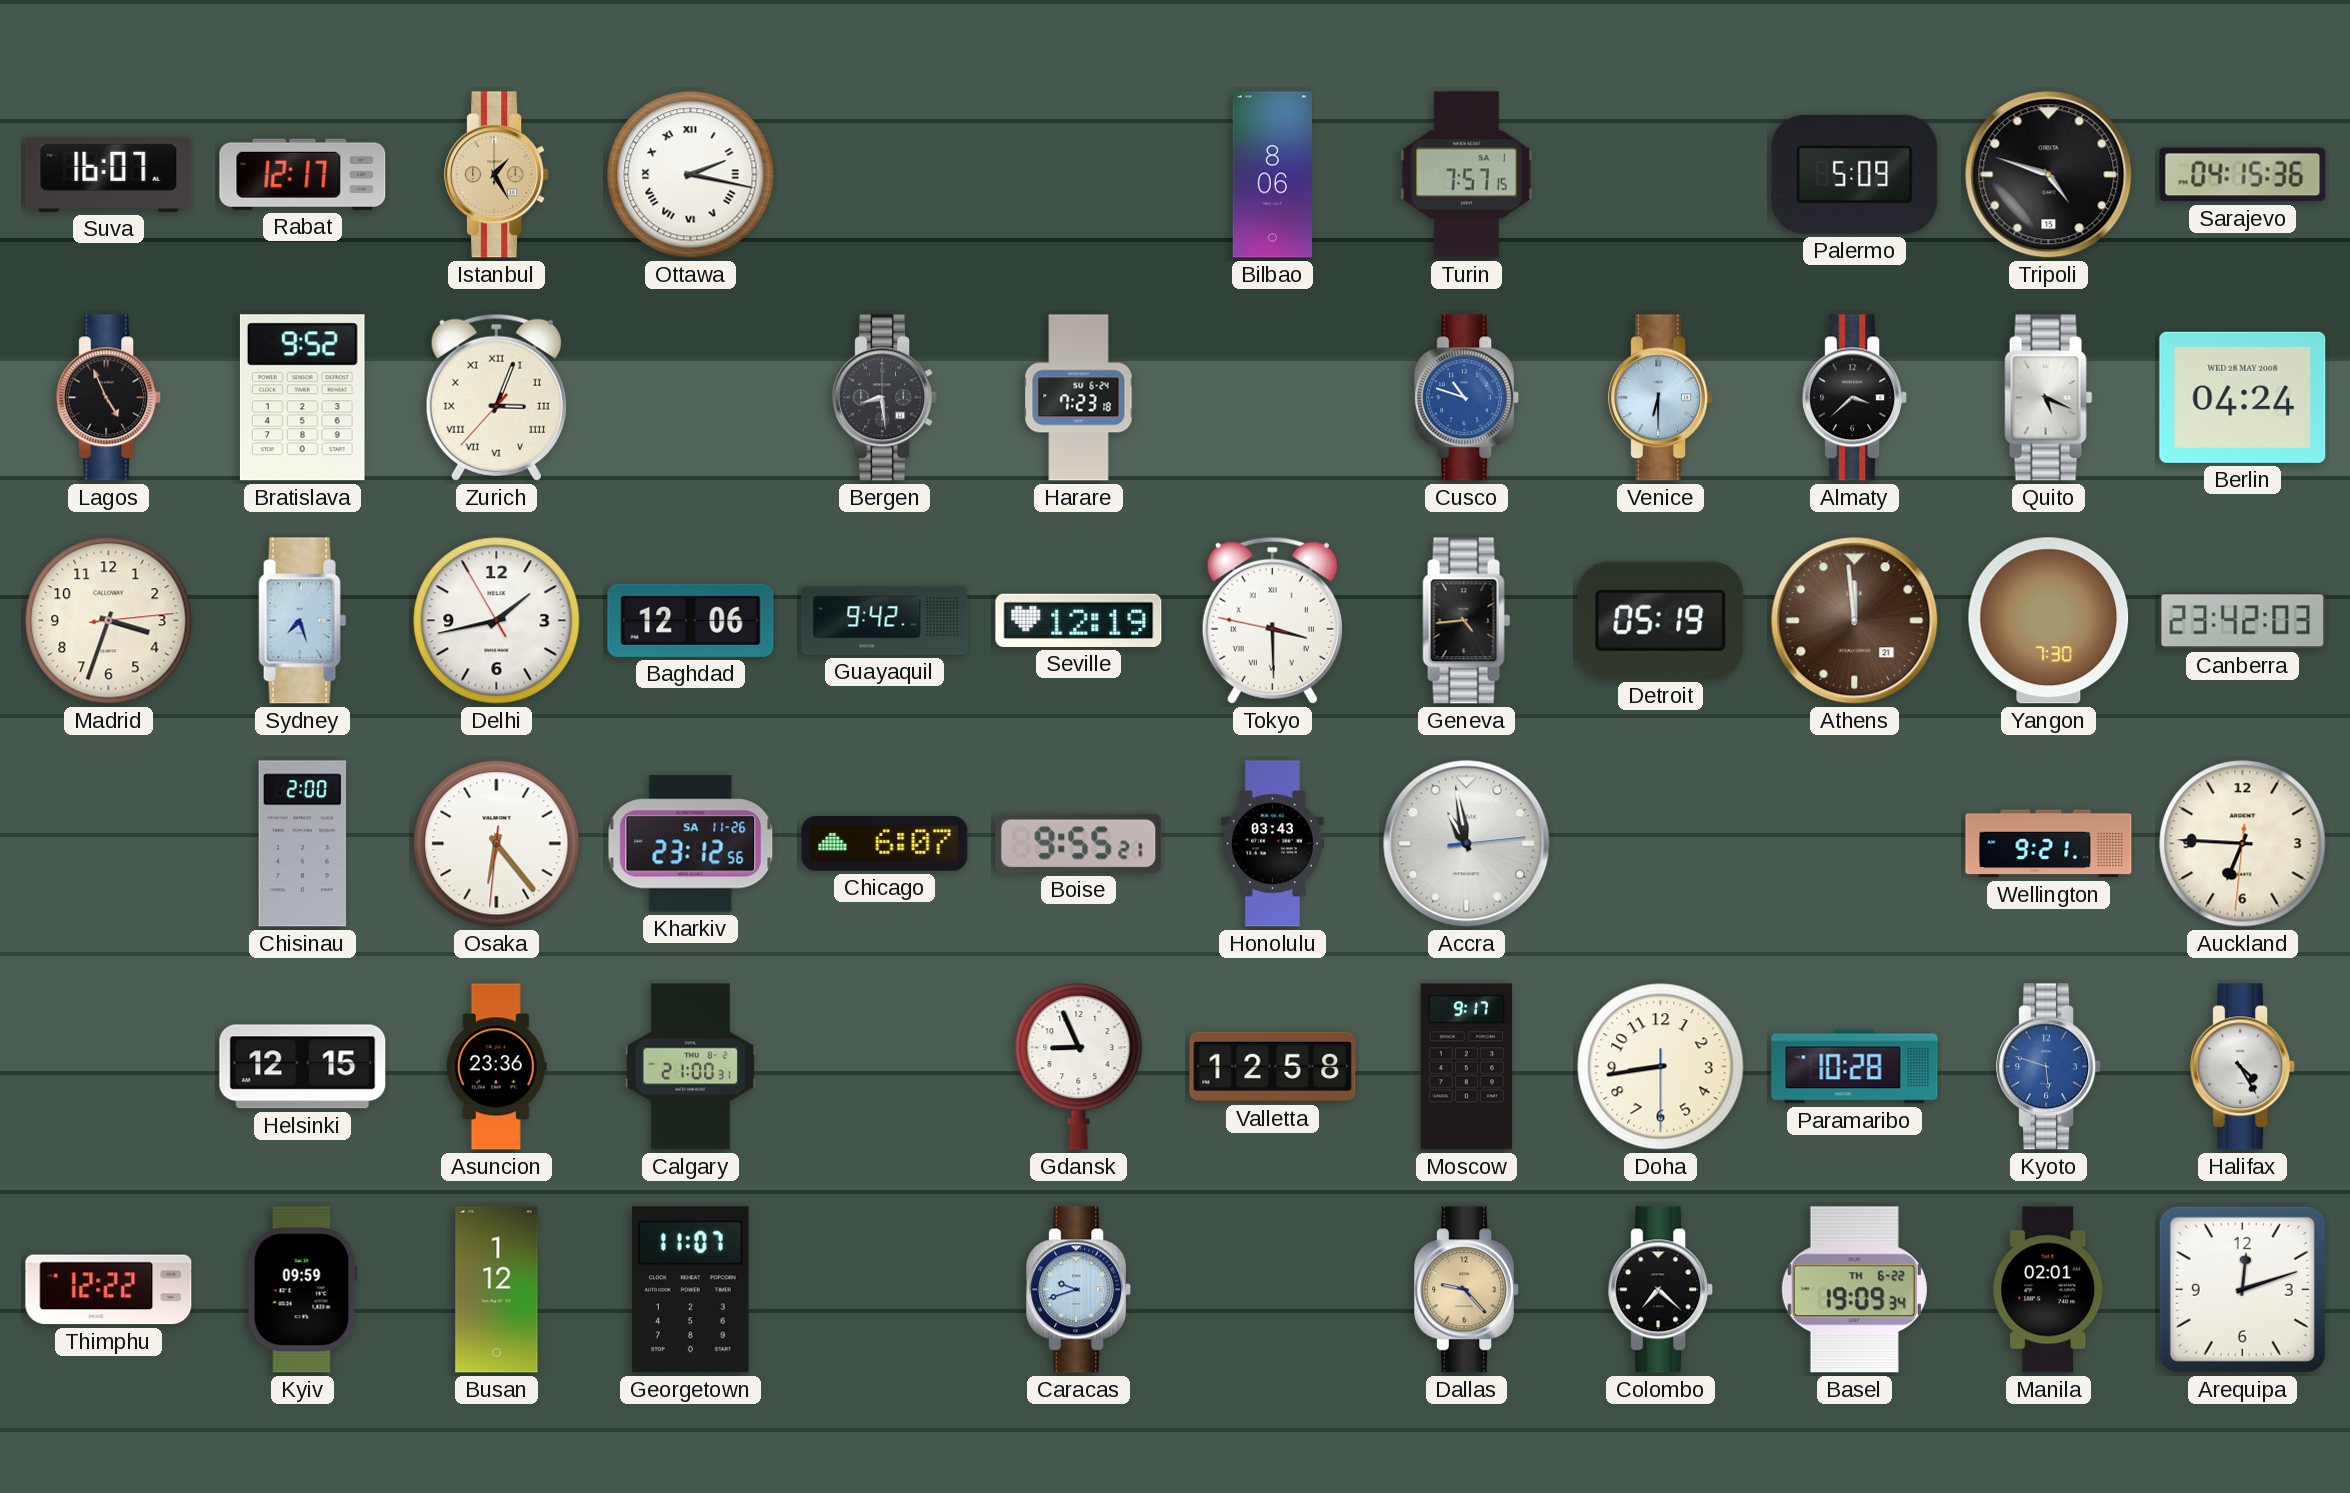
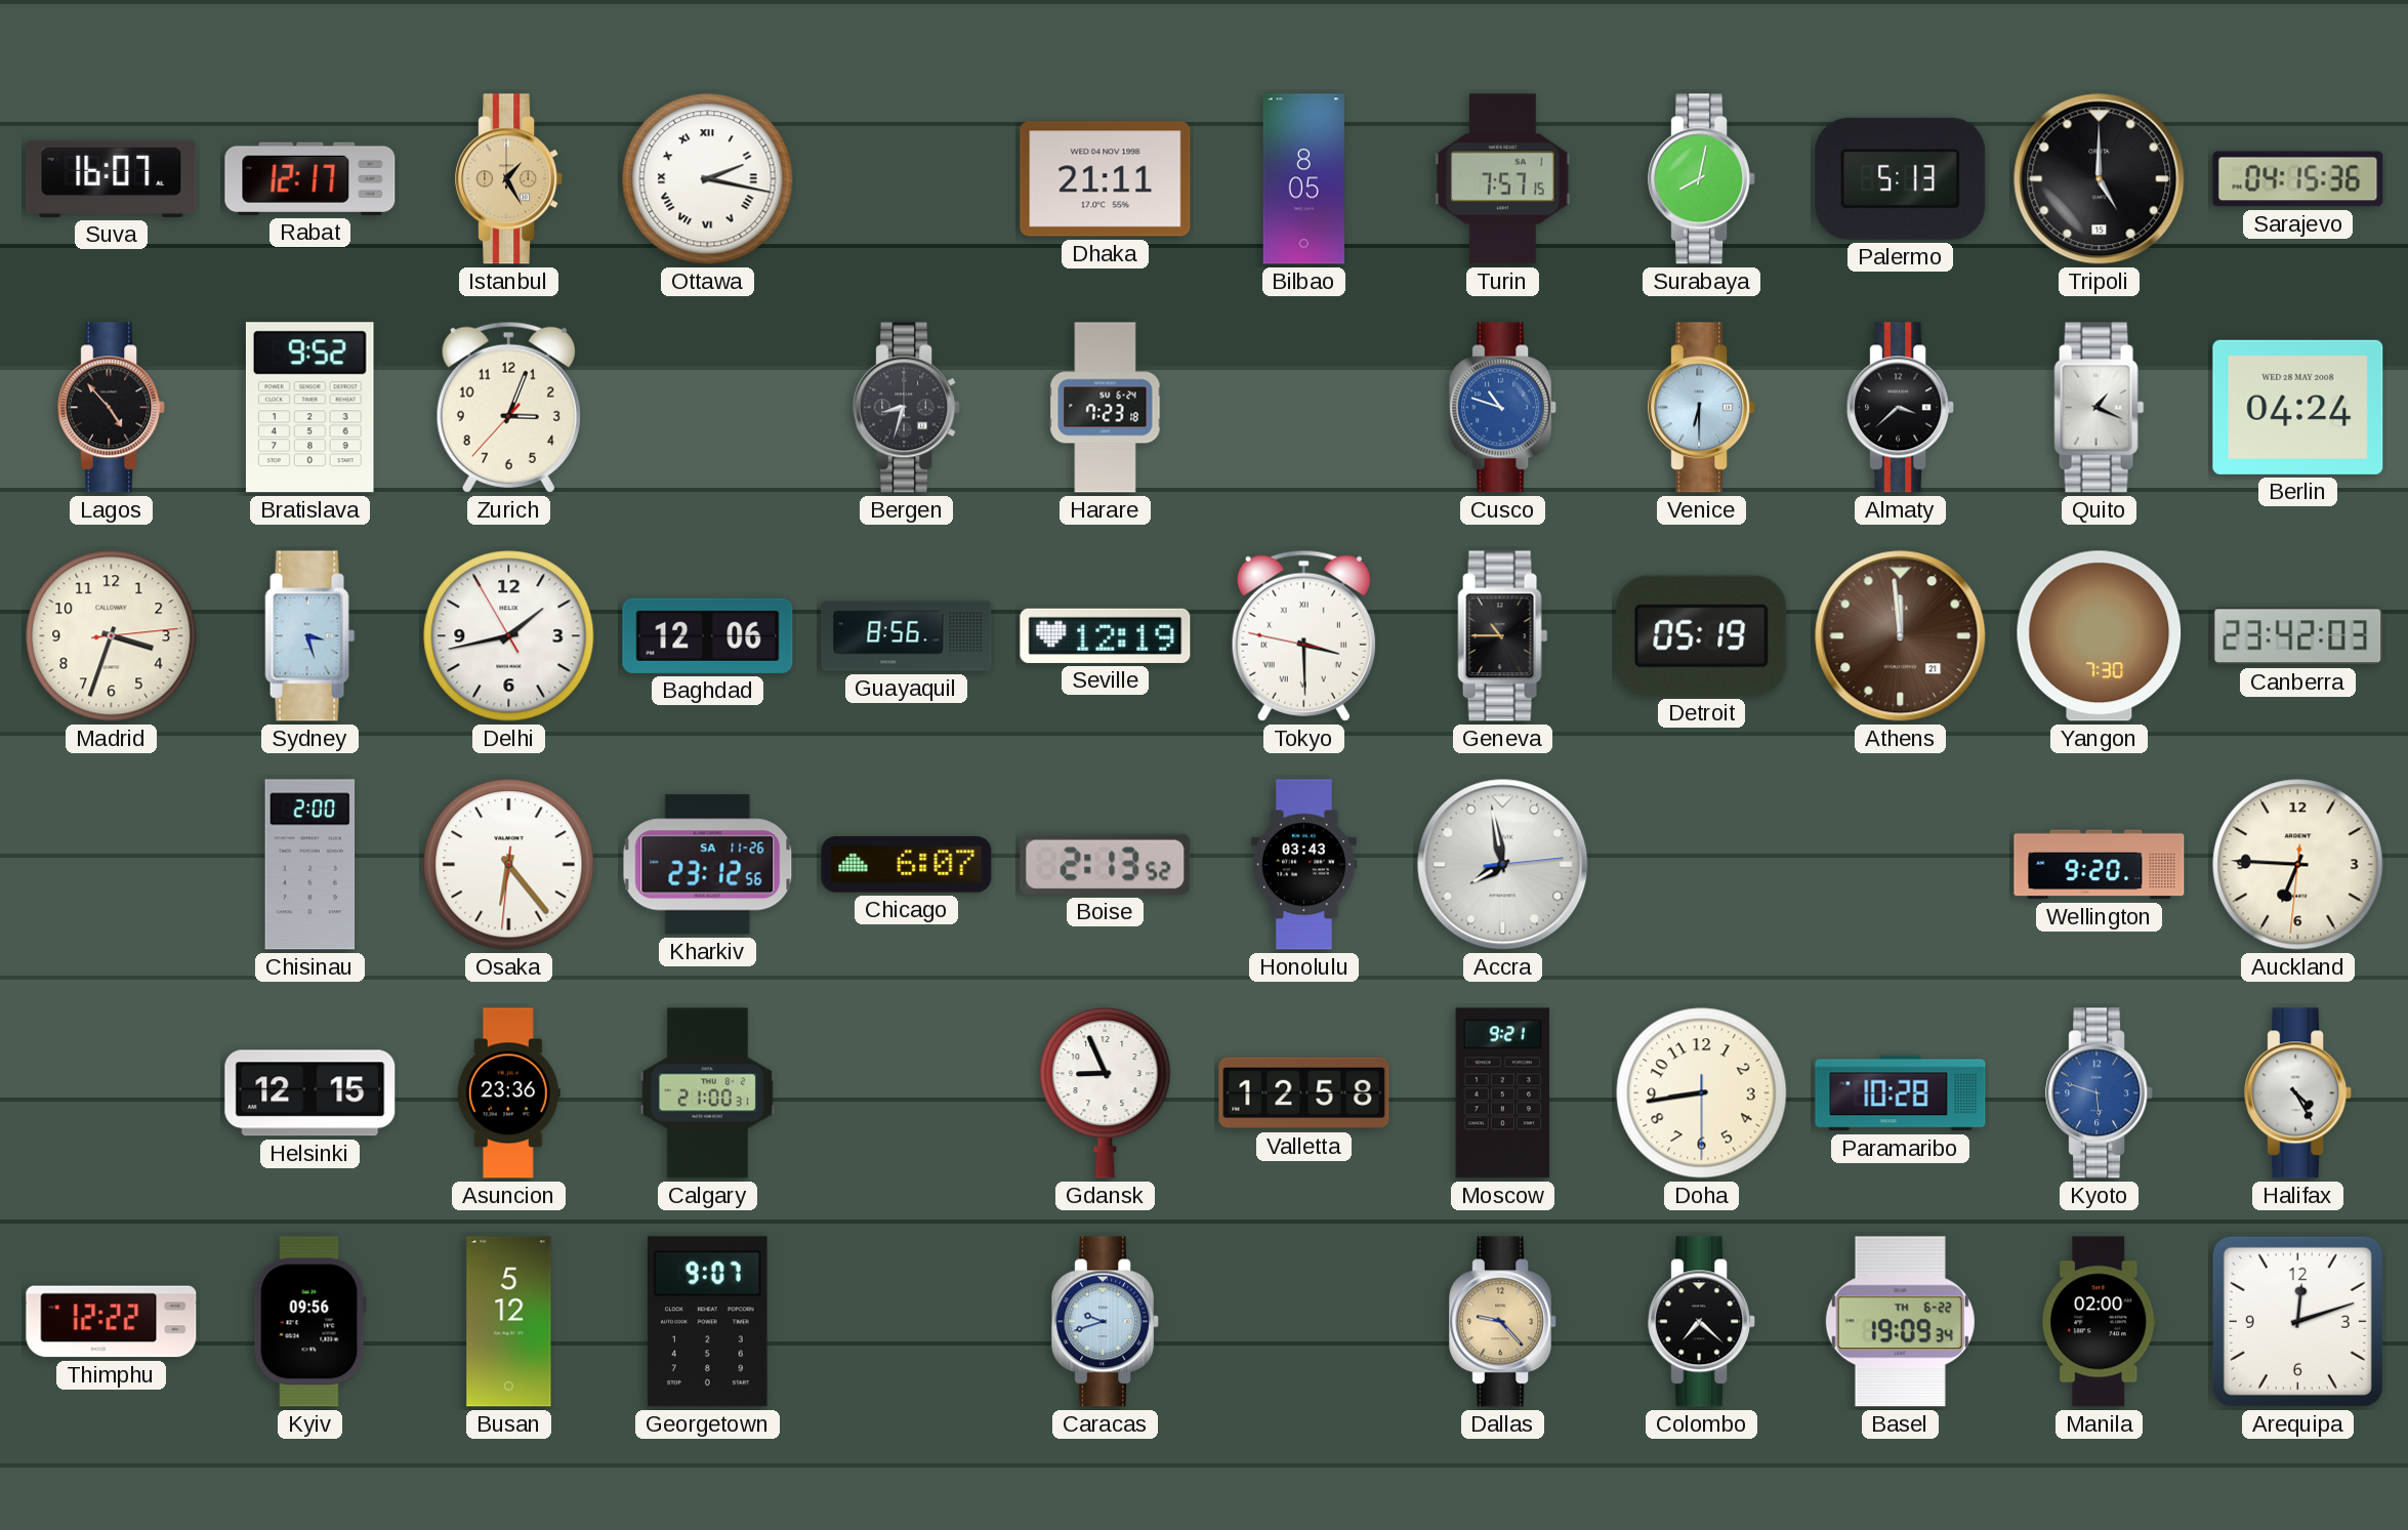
Dhaka: none -> 21:11
Bilbao: 8:06 -> 8:05
Surabaya: none -> 8:02
Palermo: 5:09 -> 5:13
Tripoli: 4:48 -> 5:00
Lagos: 4:56 -> 4:53
Zurich numerals: Roman -> Arabic
Bergen: 8:29 -> 8:33
Quito: 5:19 -> 1:19
Sydney: 7:27 -> 3:27
Guayaquil: 9:42 -> 8:56
Geneva: 4:44 -> 10:45
Boise: 9:55 -> 2:13
Accra: 10:58 -> 7:58
Wellington: 9:21 -> 9:20
Moscow: 9:17 -> 9:21
Kyiv: 09:59 -> 09:56
Busan: 1:12 -> 5:12
Georgetown: 11:07 -> 9:07
Manila: 02:01 -> 02:00
